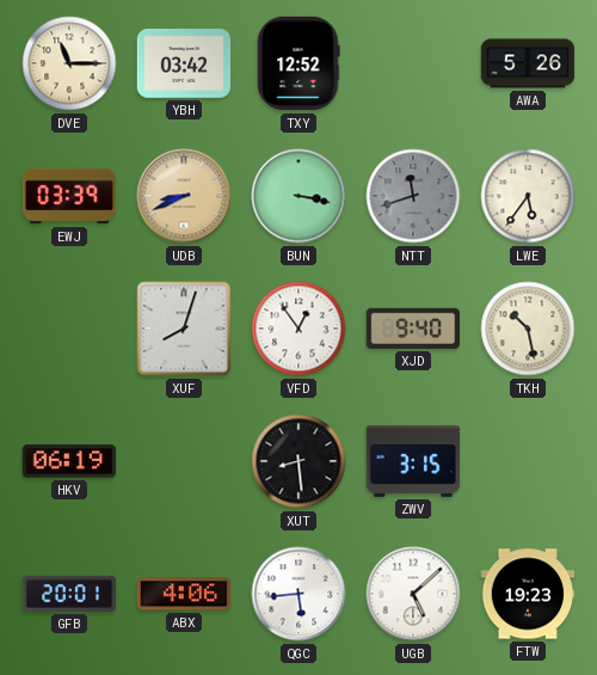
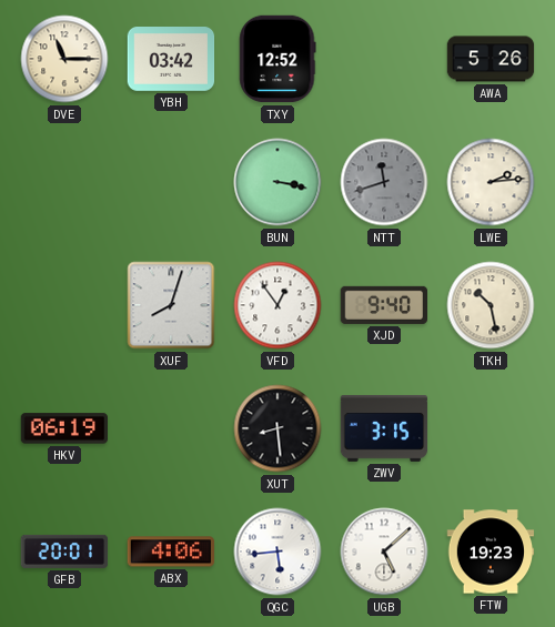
EWJ: 03:39 -> none
UDB: 8:41 -> none
LWE: 5:36 -> 2:14
